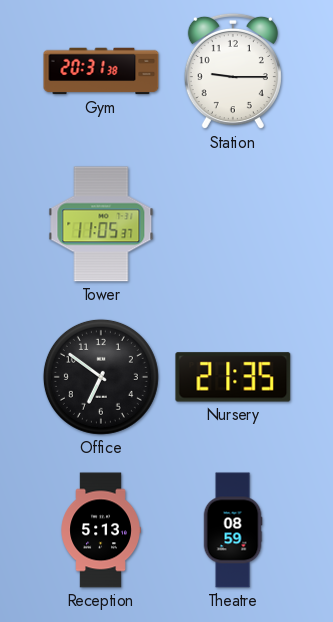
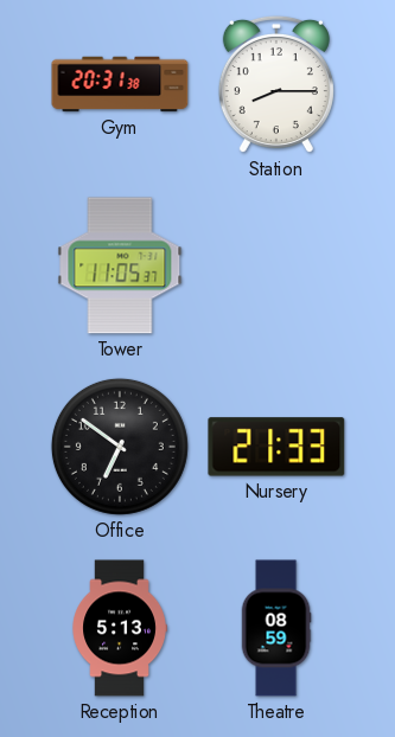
Station: 9:15 -> 8:15
Nursery: 21:35 -> 21:33
